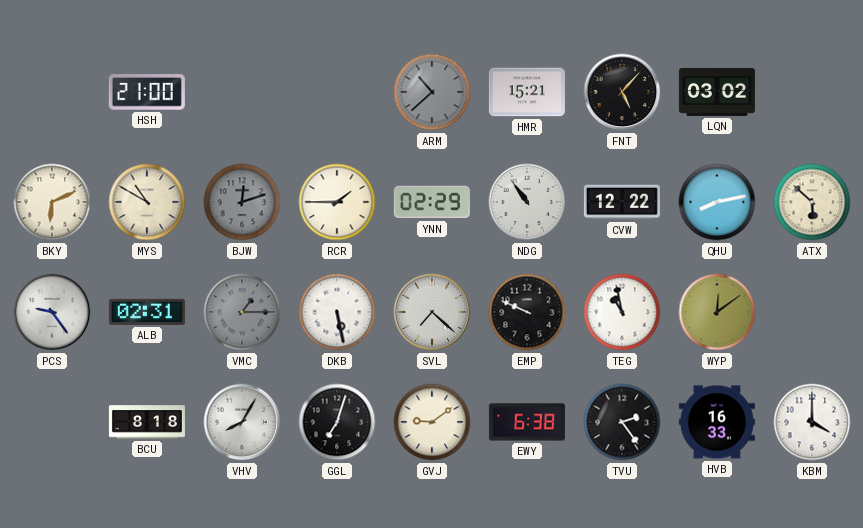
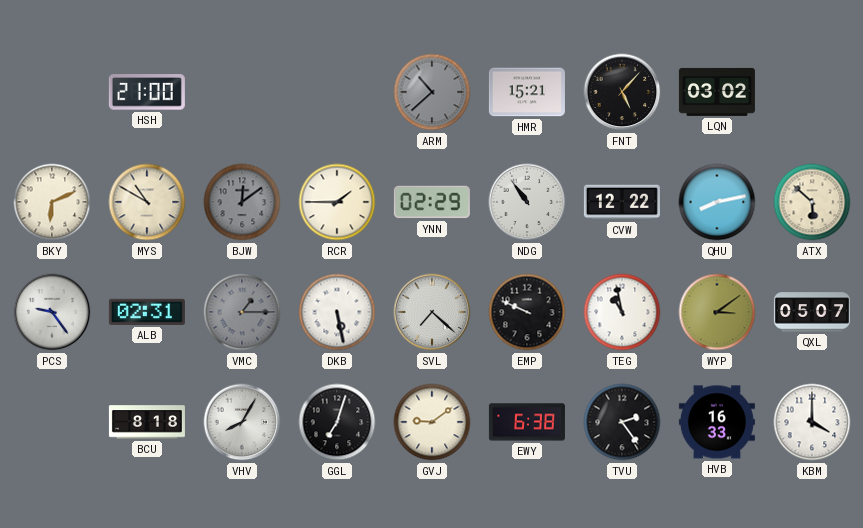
BJW: 12:12 -> 12:09
WYP: 12:09 -> 3:09
QXL: none -> 05:07
